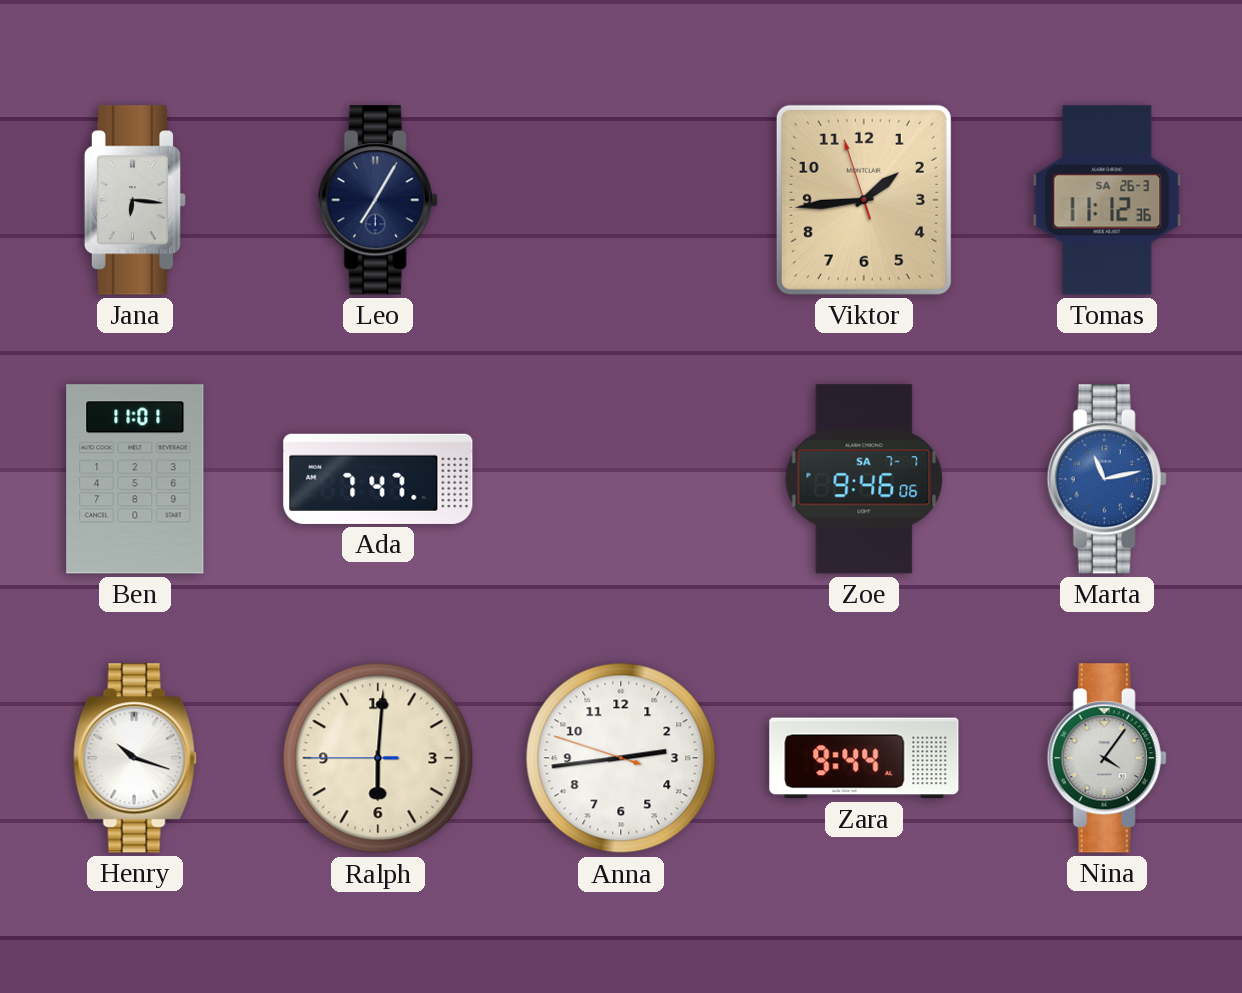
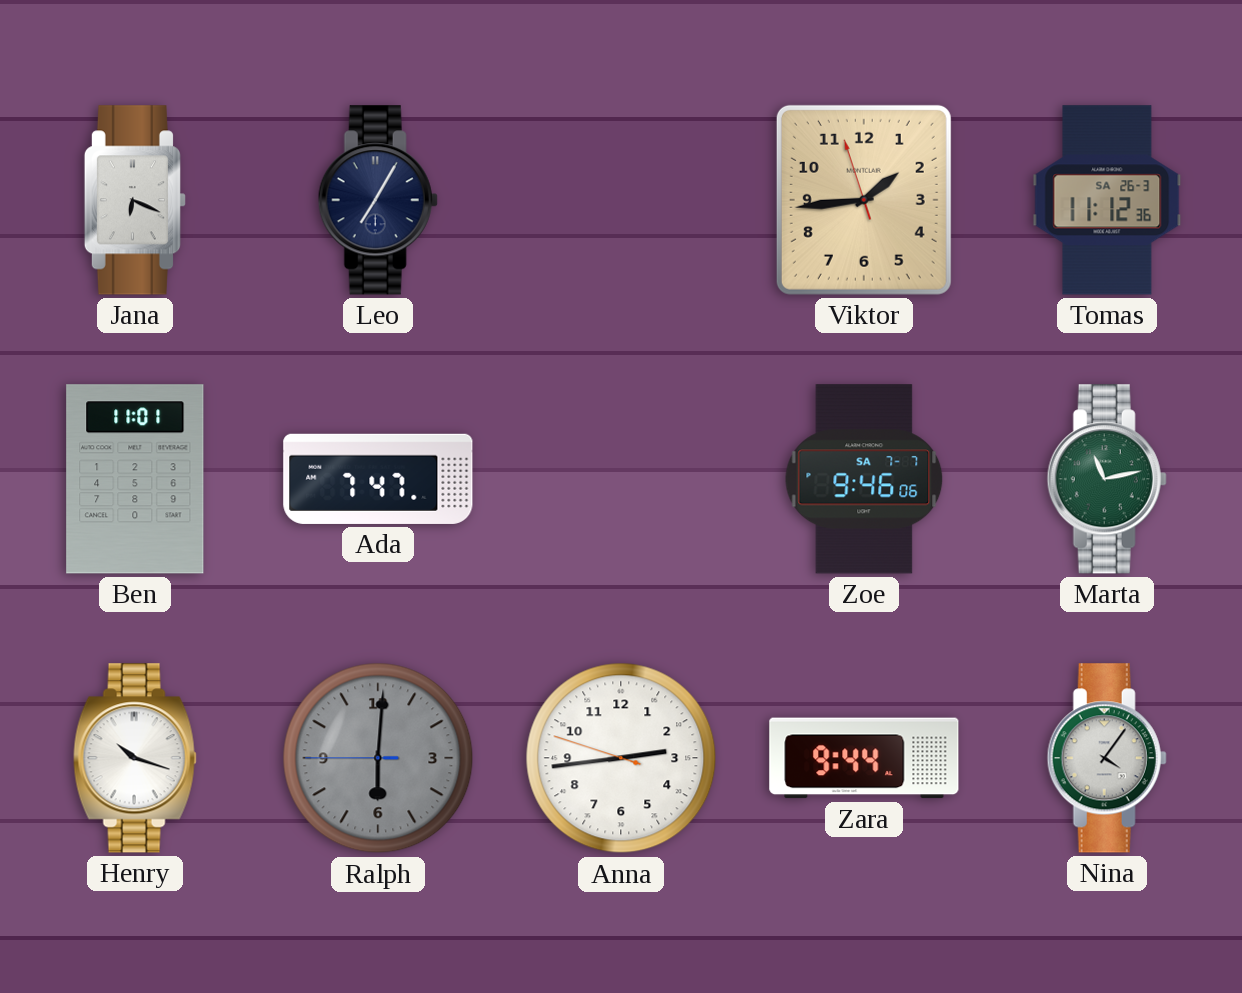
Jana: 6:16 -> 6:19
Marta dial: blue -> green
Ralph dial: cream -> grey
